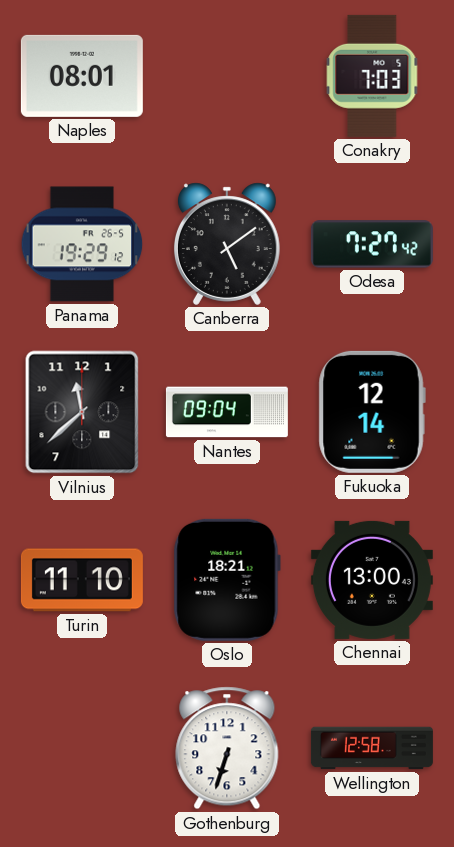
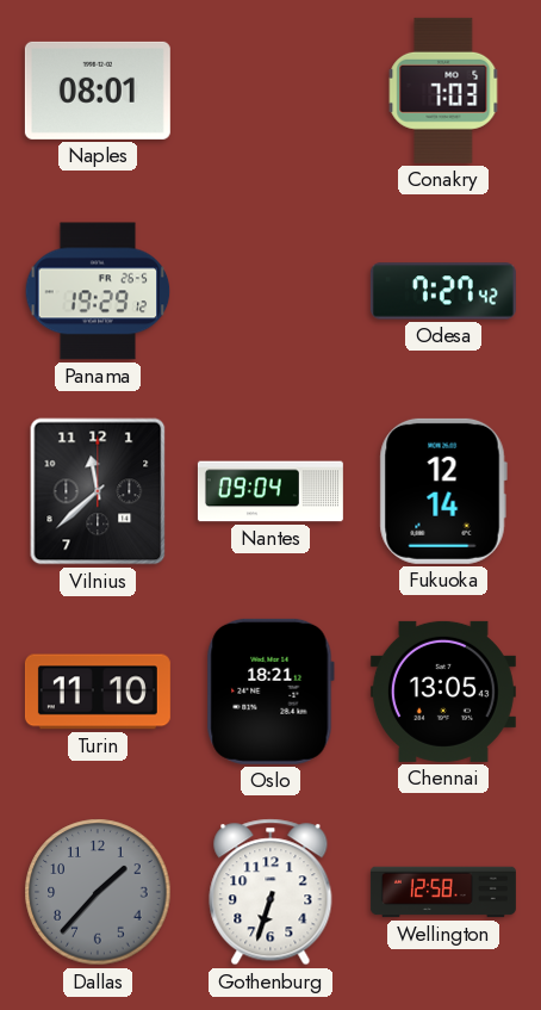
Canberra: 5:09 -> none
Chennai: 13:00 -> 13:05
Dallas: none -> 1:37
